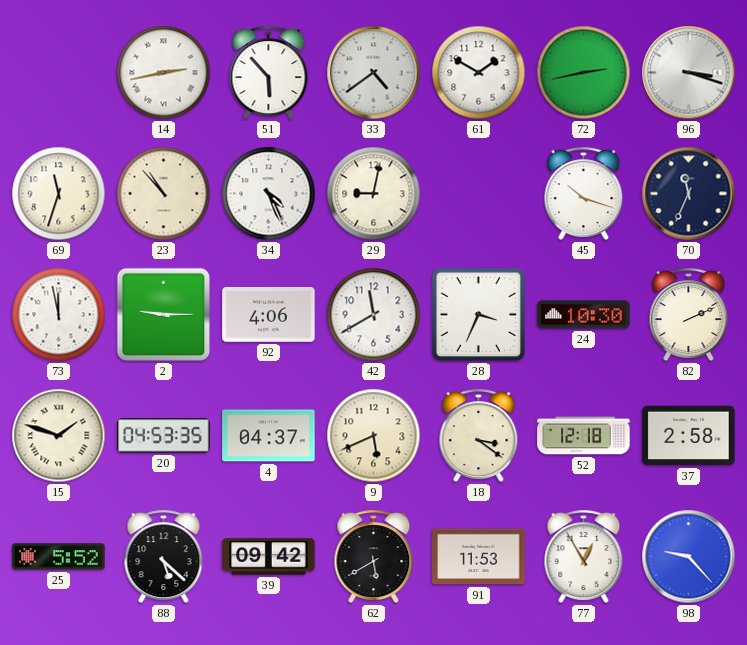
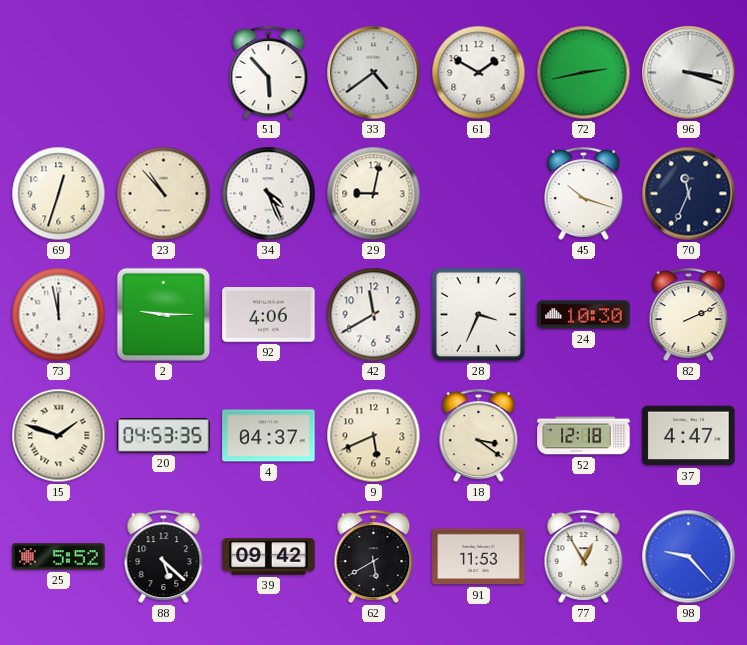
14: 2:43 -> none
69: 11:33 -> 12:33
37: 2:58 -> 4:47
